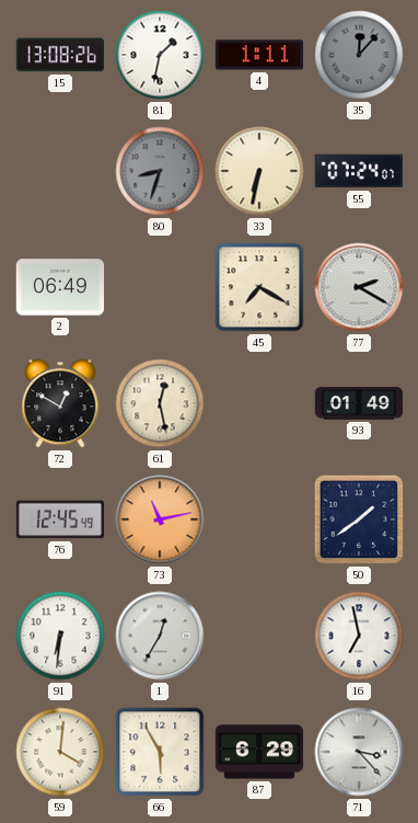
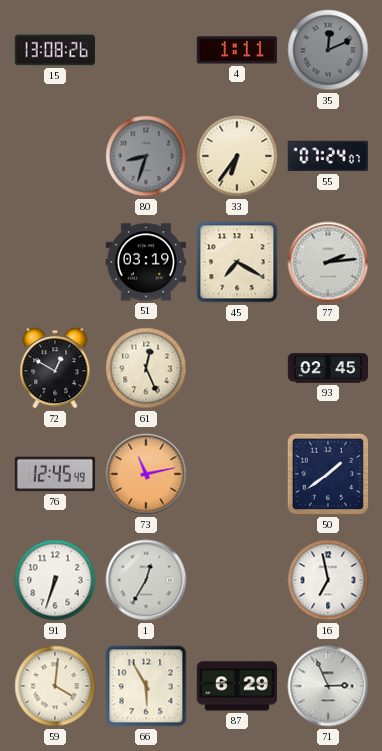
81: 1:32 -> none
35: 12:07 -> 12:11
33: 6:32 -> 6:36
2: 06:49 -> none
51: none -> 03:19
77: 2:20 -> 2:14
61: 12:28 -> 12:26
93: 01:49 -> 02:45
91: 6:31 -> 6:33
71: 3:23 -> 2:56
